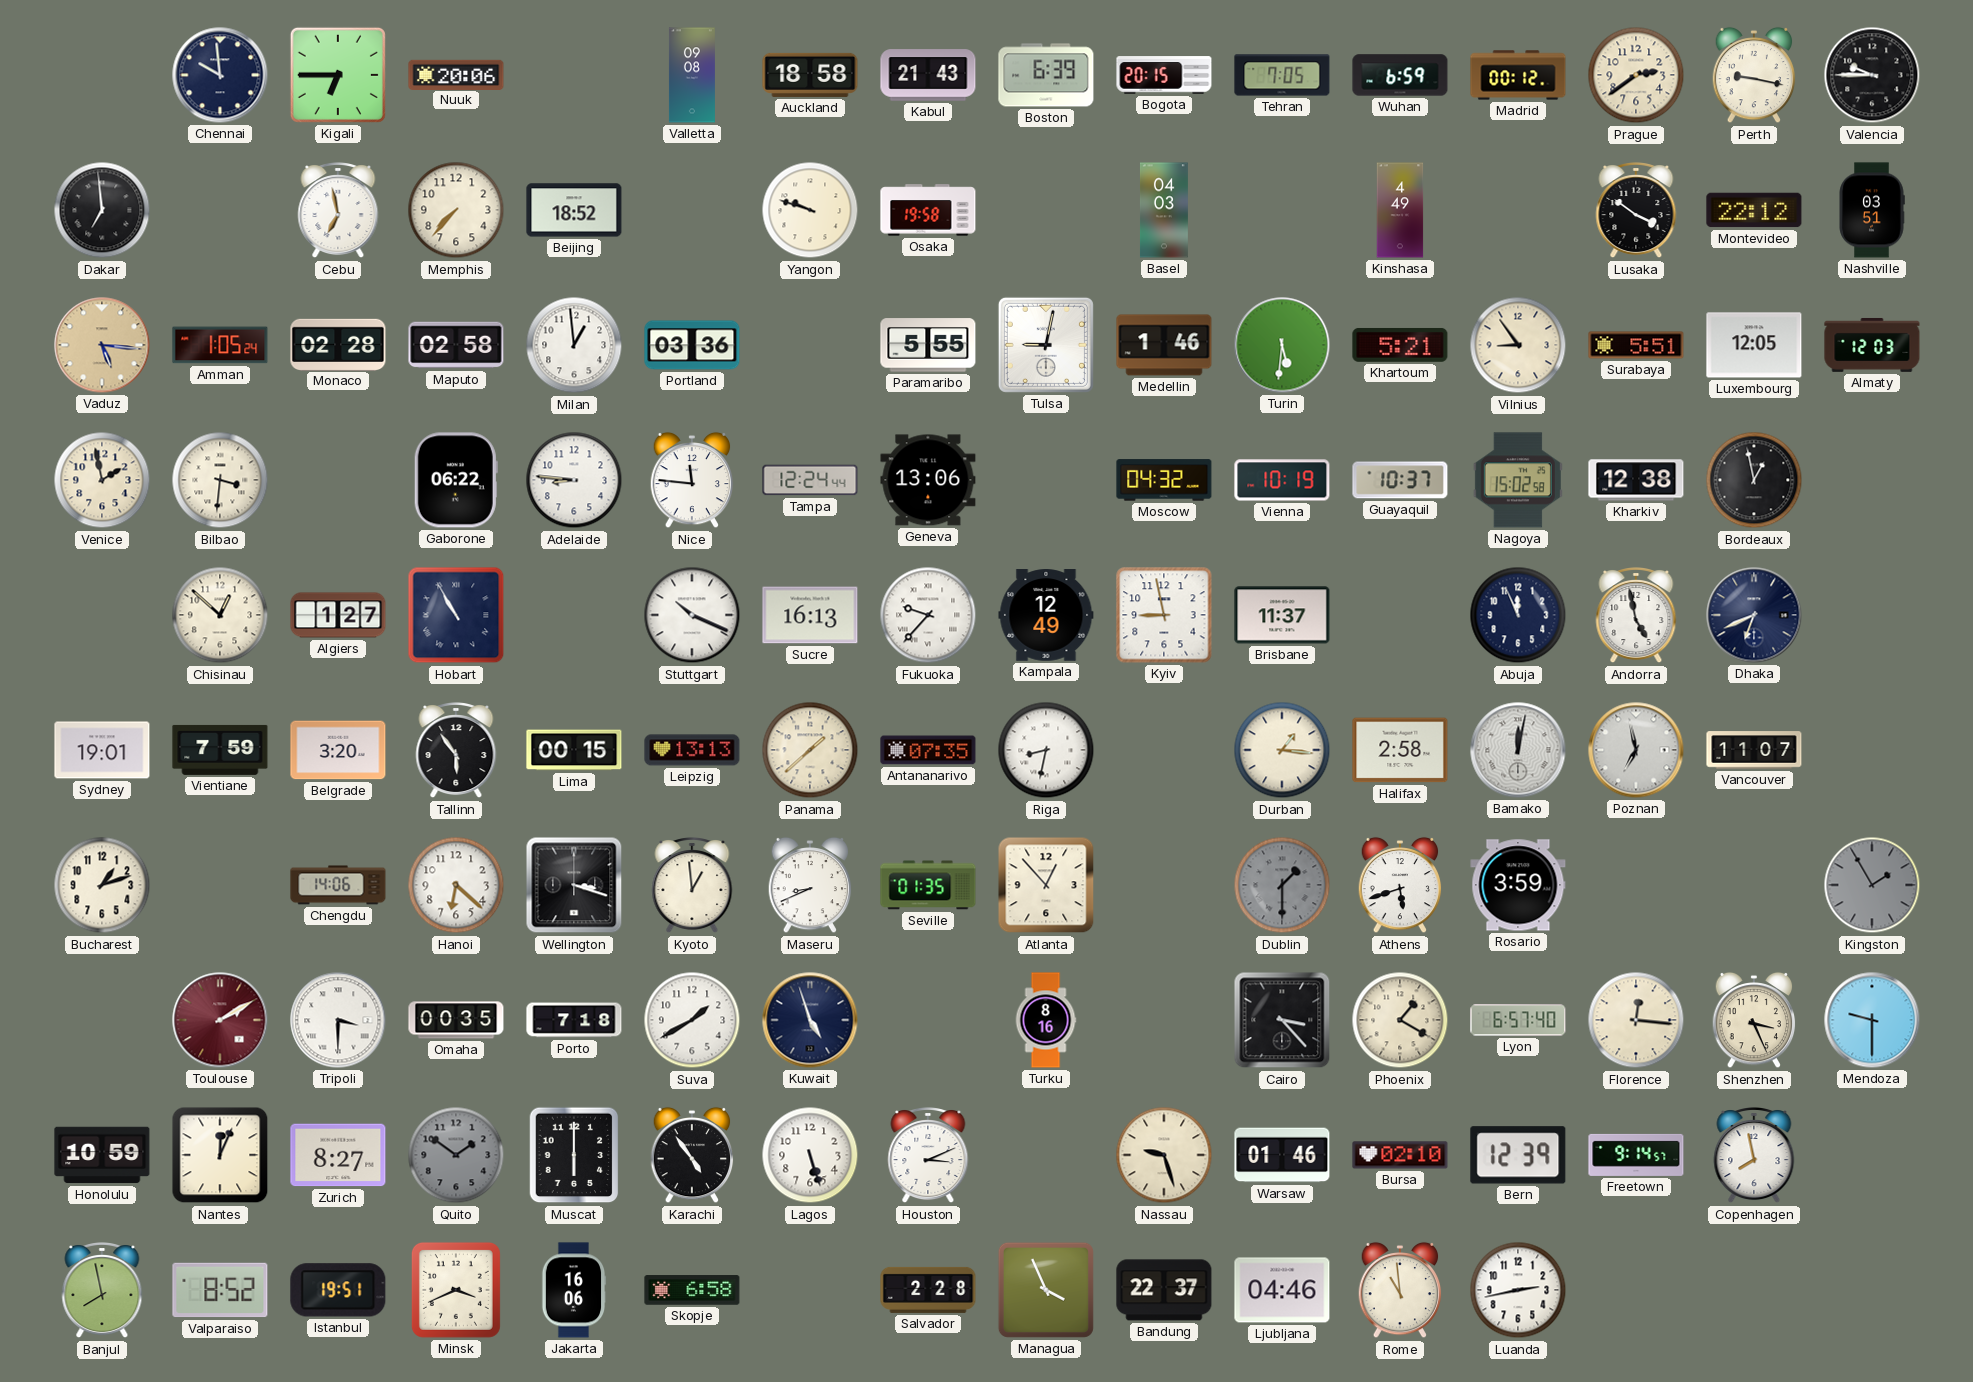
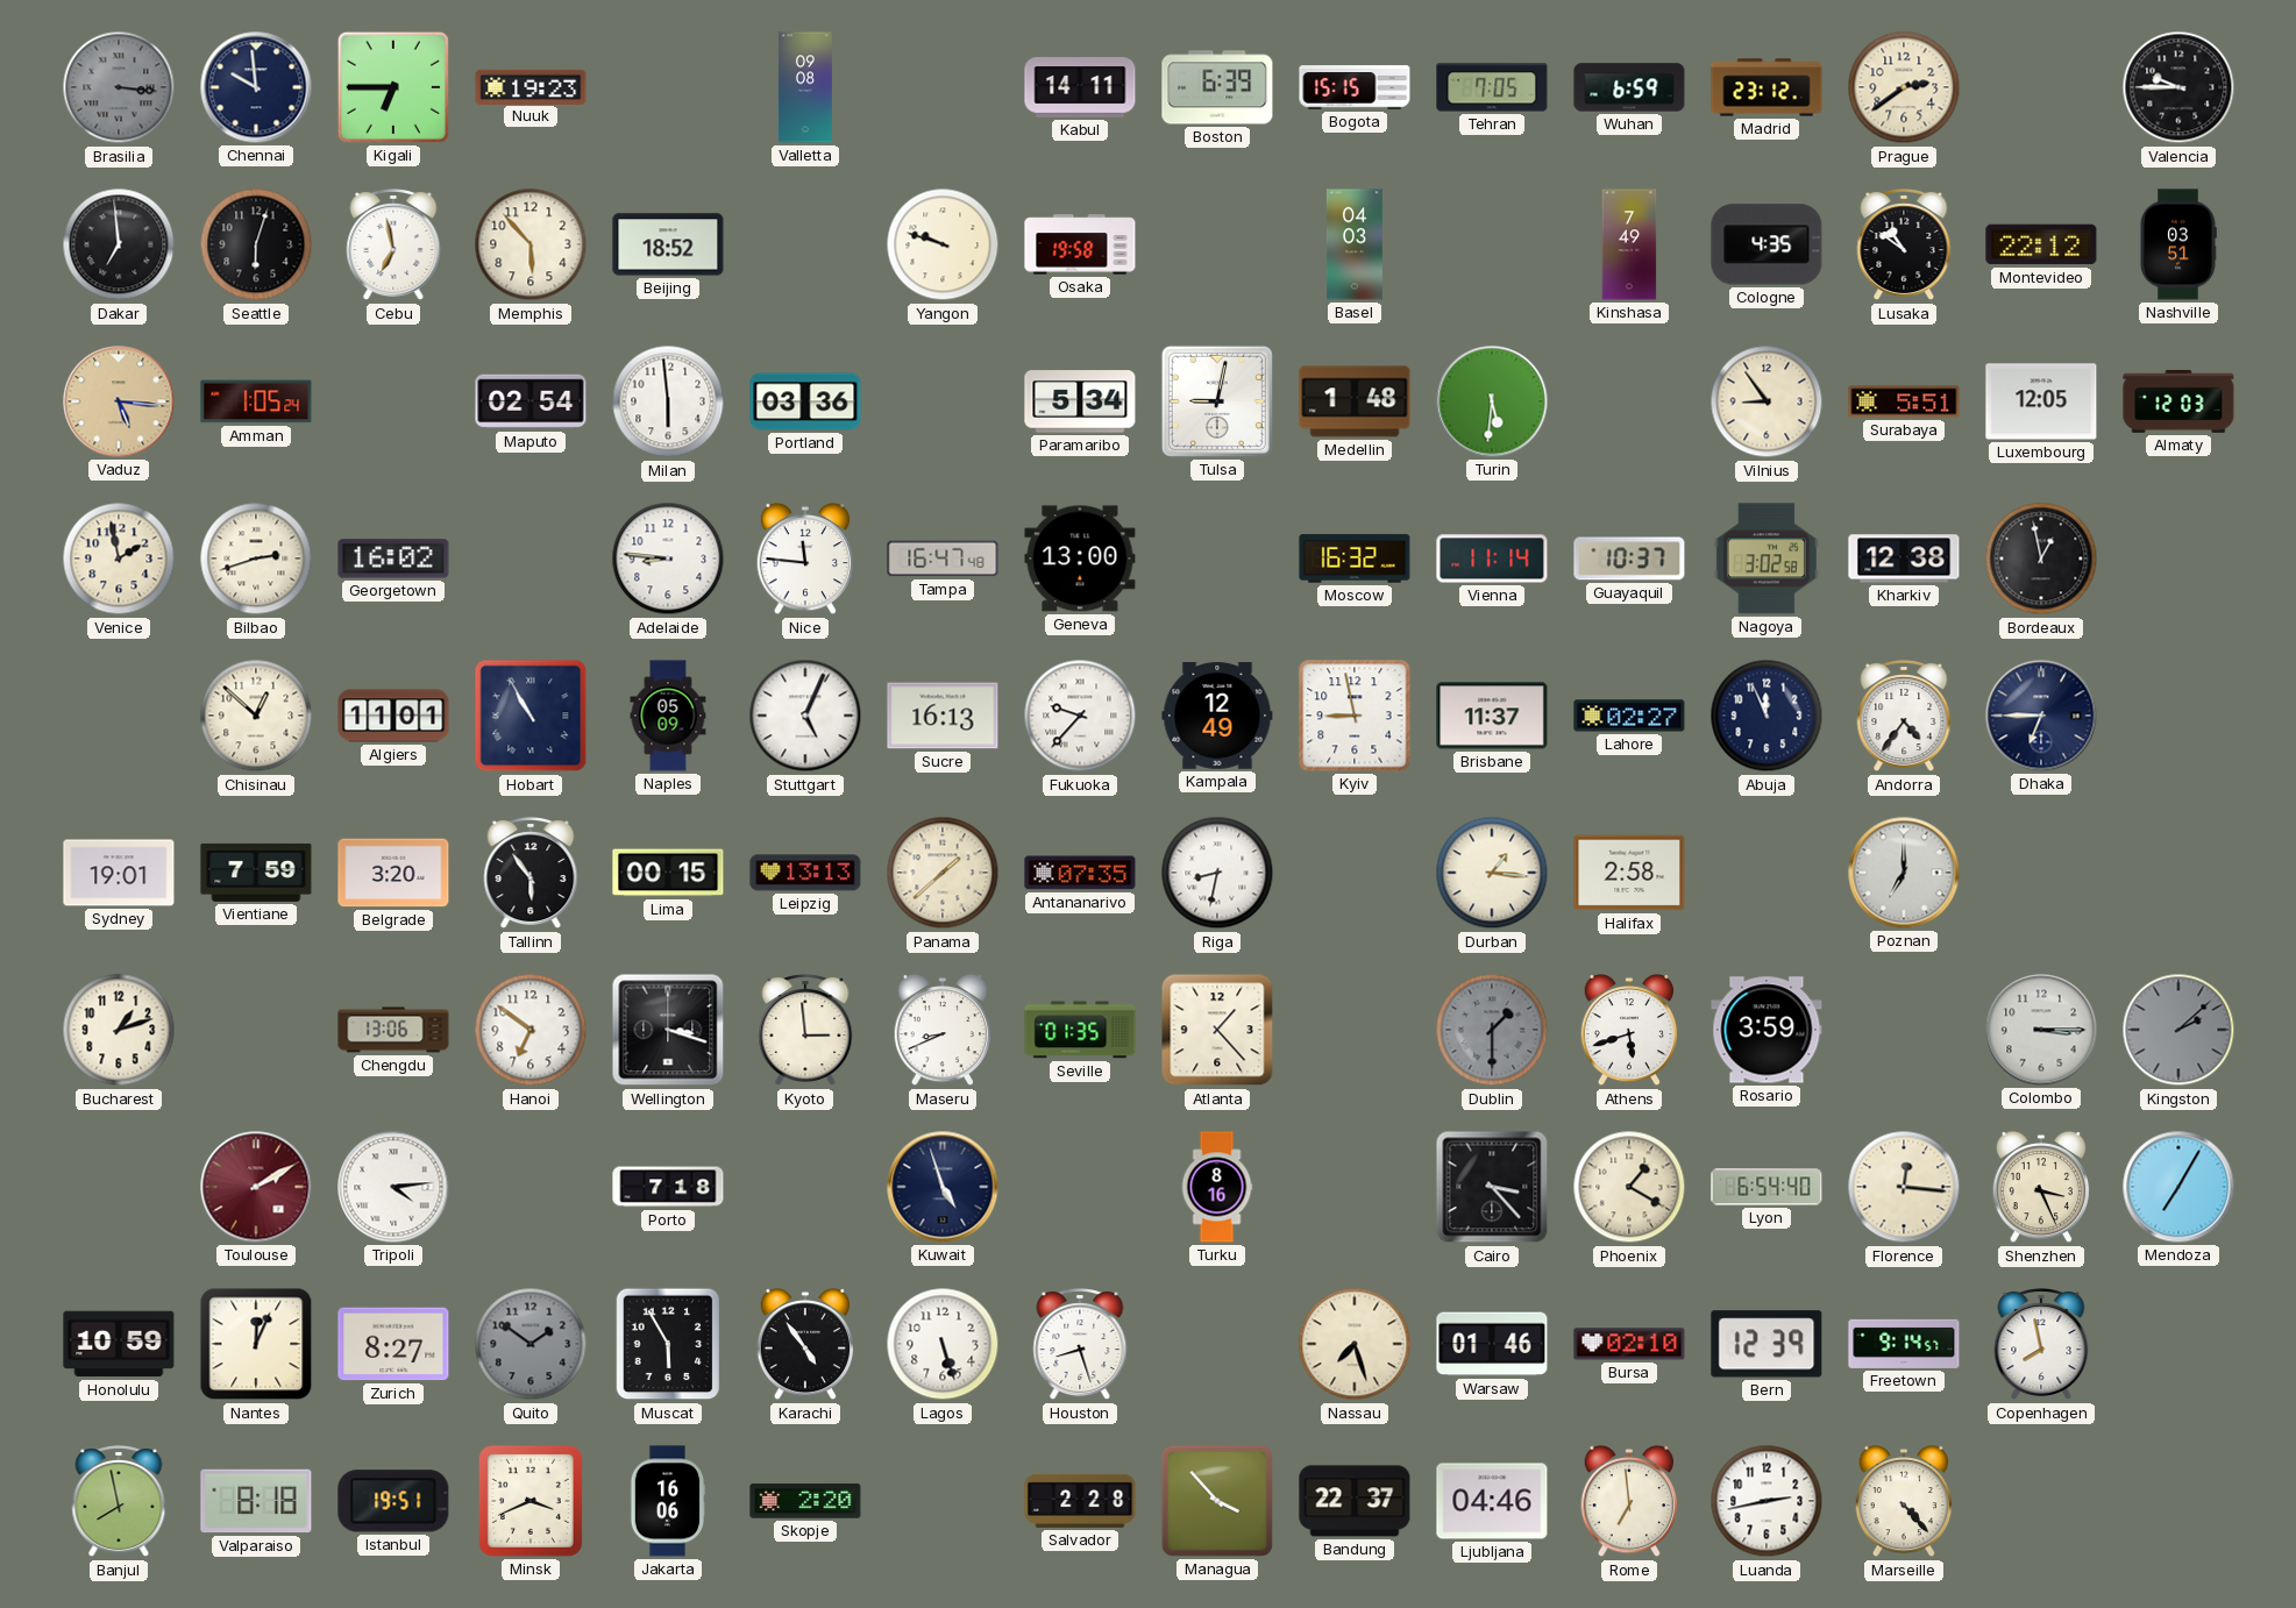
Brasilia: none -> 3:16
Nuuk: 20:06 -> 19:23
Auckland: 18:58 -> none
Kabul: 21:43 -> 14:11
Bogota: 20:15 -> 15:15
Madrid: 00:12 -> 23:12
Perth: 9:17 -> none
Seattle: none -> 6:03
Memphis: 7:37 -> 5:53
Kinshasa: 4:49 -> 7:49
Cologne: none -> 4:35
Lusaka: 3:51 -> 10:51
Monaco: 02:28 -> none
Maputo: 02:58 -> 02:54
Milan: 12:59 -> 5:59
Paramaribo: 5:55 -> 5:34
Medellin: 1:46 -> 1:48
Khartoum: 5:21 -> none
Bilbao: 3:31 -> 2:42
Georgetown: none -> 16:02
Gaborone: 06:22 -> none
Tampa: 12:24 -> 16:47
Geneva: 13:06 -> 13:00
Moscow: 04:32 -> 16:32
Vienna: 10:19 -> 11:14
Nagoya: 15:02 -> 3:02
Algiers: 1:27 -> 11:01
Naples: none -> 05:09
Stuttgart: 10:19 -> 5:04
Lahore: none -> 02:27
Andorra: 4:58 -> 4:36
Dhaka: 6:41 -> 6:45
Bamako: 12:02 -> none
Poznan: 6:58 -> 7:00
Vancouver: 11:07 -> none
Chengdu: 14:06 -> 13:06
Hanoi: 6:22 -> 6:51
Kyoto: 12:59 -> 2:59
Atlanta: 12:53 -> 1:23
Colombo: none -> 3:15
Kingston: 1:55 -> 2:08
Tripoli: 3:30 -> 4:14
Omaha: 00:35 -> none
Suva: 1:40 -> none
Lyon: 6:57 -> 6:54
Mendoza: 9:30 -> 7:05
Muscat: 6:00 -> 5:55
Houston: 3:11 -> 8:27
Nassau: 9:27 -> 7:27
Valparaiso: 8:52 -> 8:18
Skopje: 6:58 -> 2:20
Managua: 3:56 -> 3:53
Rome: 10:59 -> 6:59
Marseille: none -> 4:23
